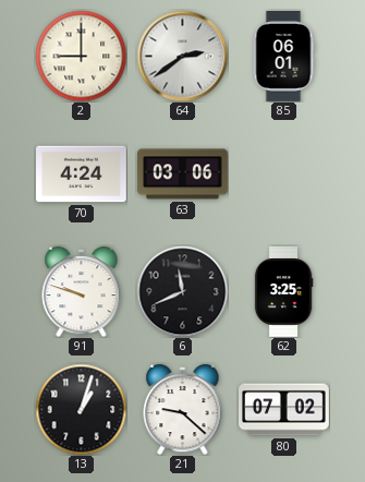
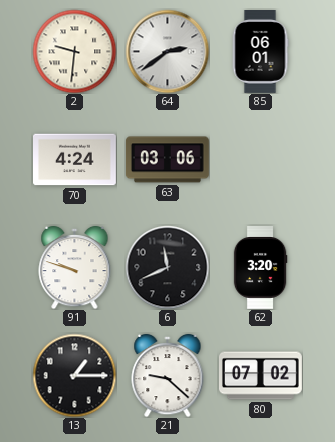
2: 9:00 -> 9:31
62: 3:25 -> 3:20
13: 1:03 -> 1:15
